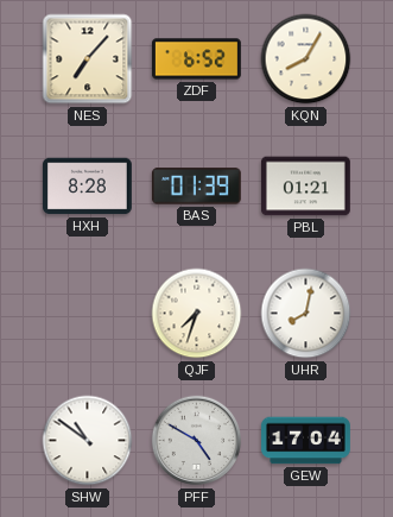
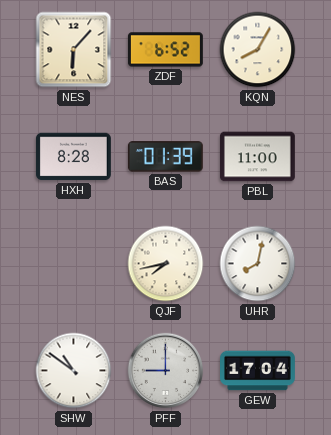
NES: 7:07 -> 6:07
PBL: 01:21 -> 11:00
QJF: 7:33 -> 7:43
PFF: 4:50 -> 9:00
